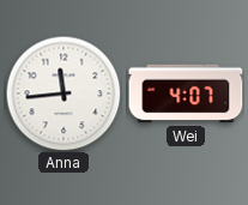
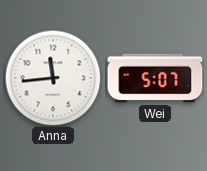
Wei: 4:07 -> 5:07
